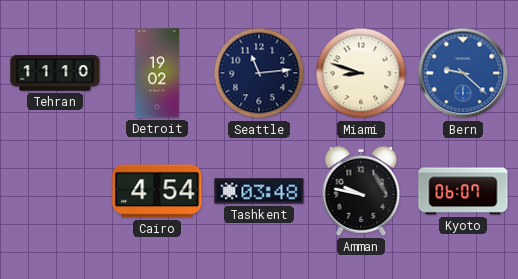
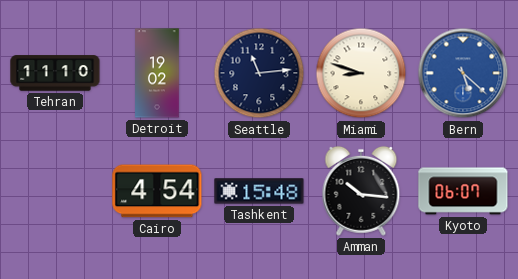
Bern: 9:22 -> 5:22
Tashkent: 03:48 -> 15:48
Amman: 9:47 -> 10:16
